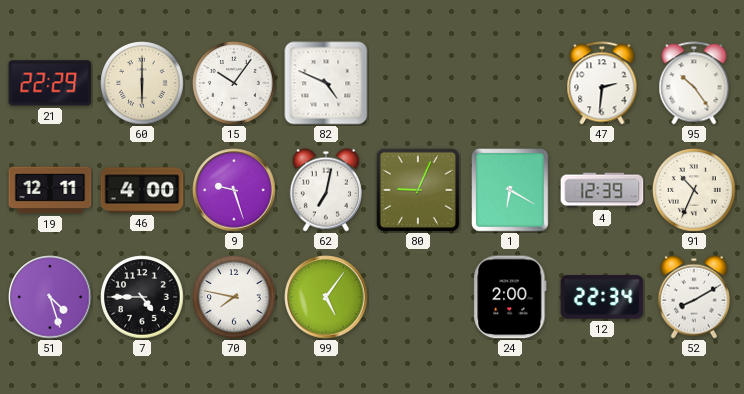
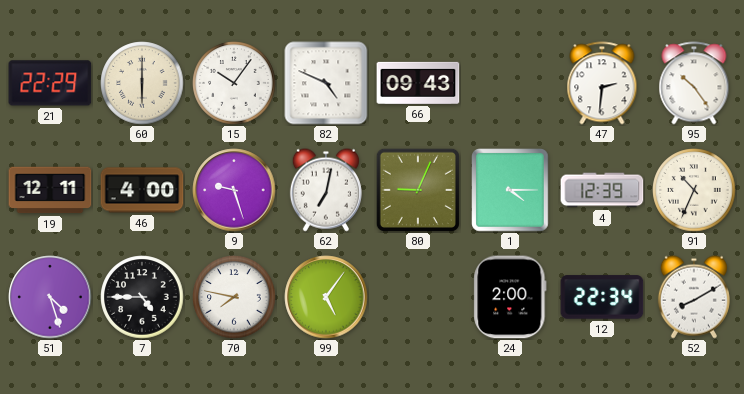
66: none -> 09:43
1: 6:20 -> 4:15
